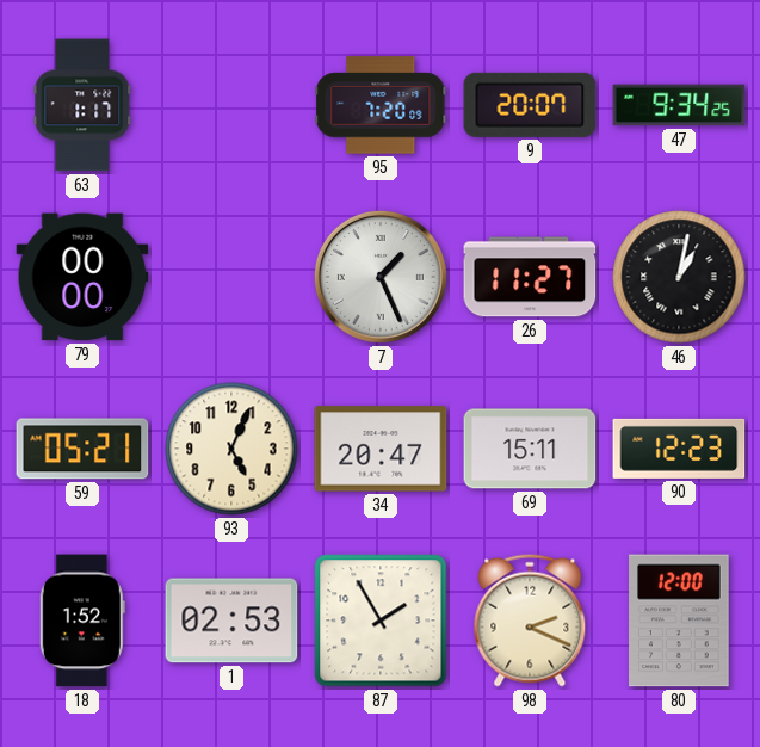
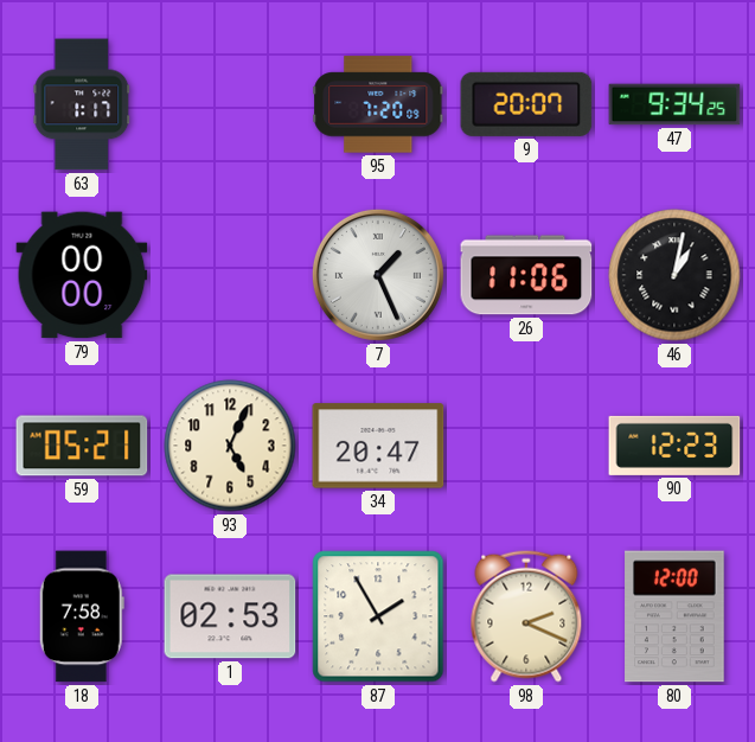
26: 11:27 -> 11:06
69: 15:11 -> none
18: 1:52 -> 7:58
